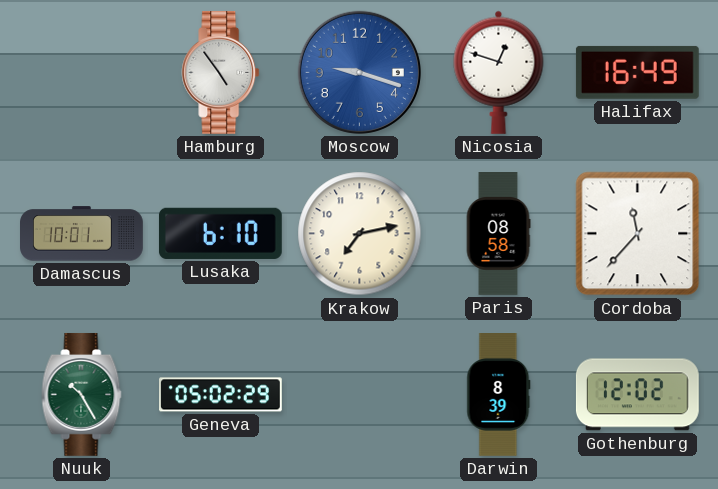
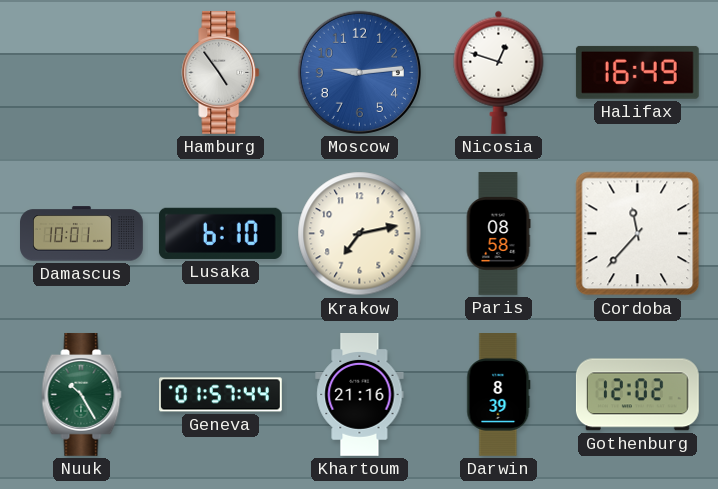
Moscow: 9:18 -> 9:14
Geneva: 05:02 -> 01:57
Khartoum: none -> 21:16
